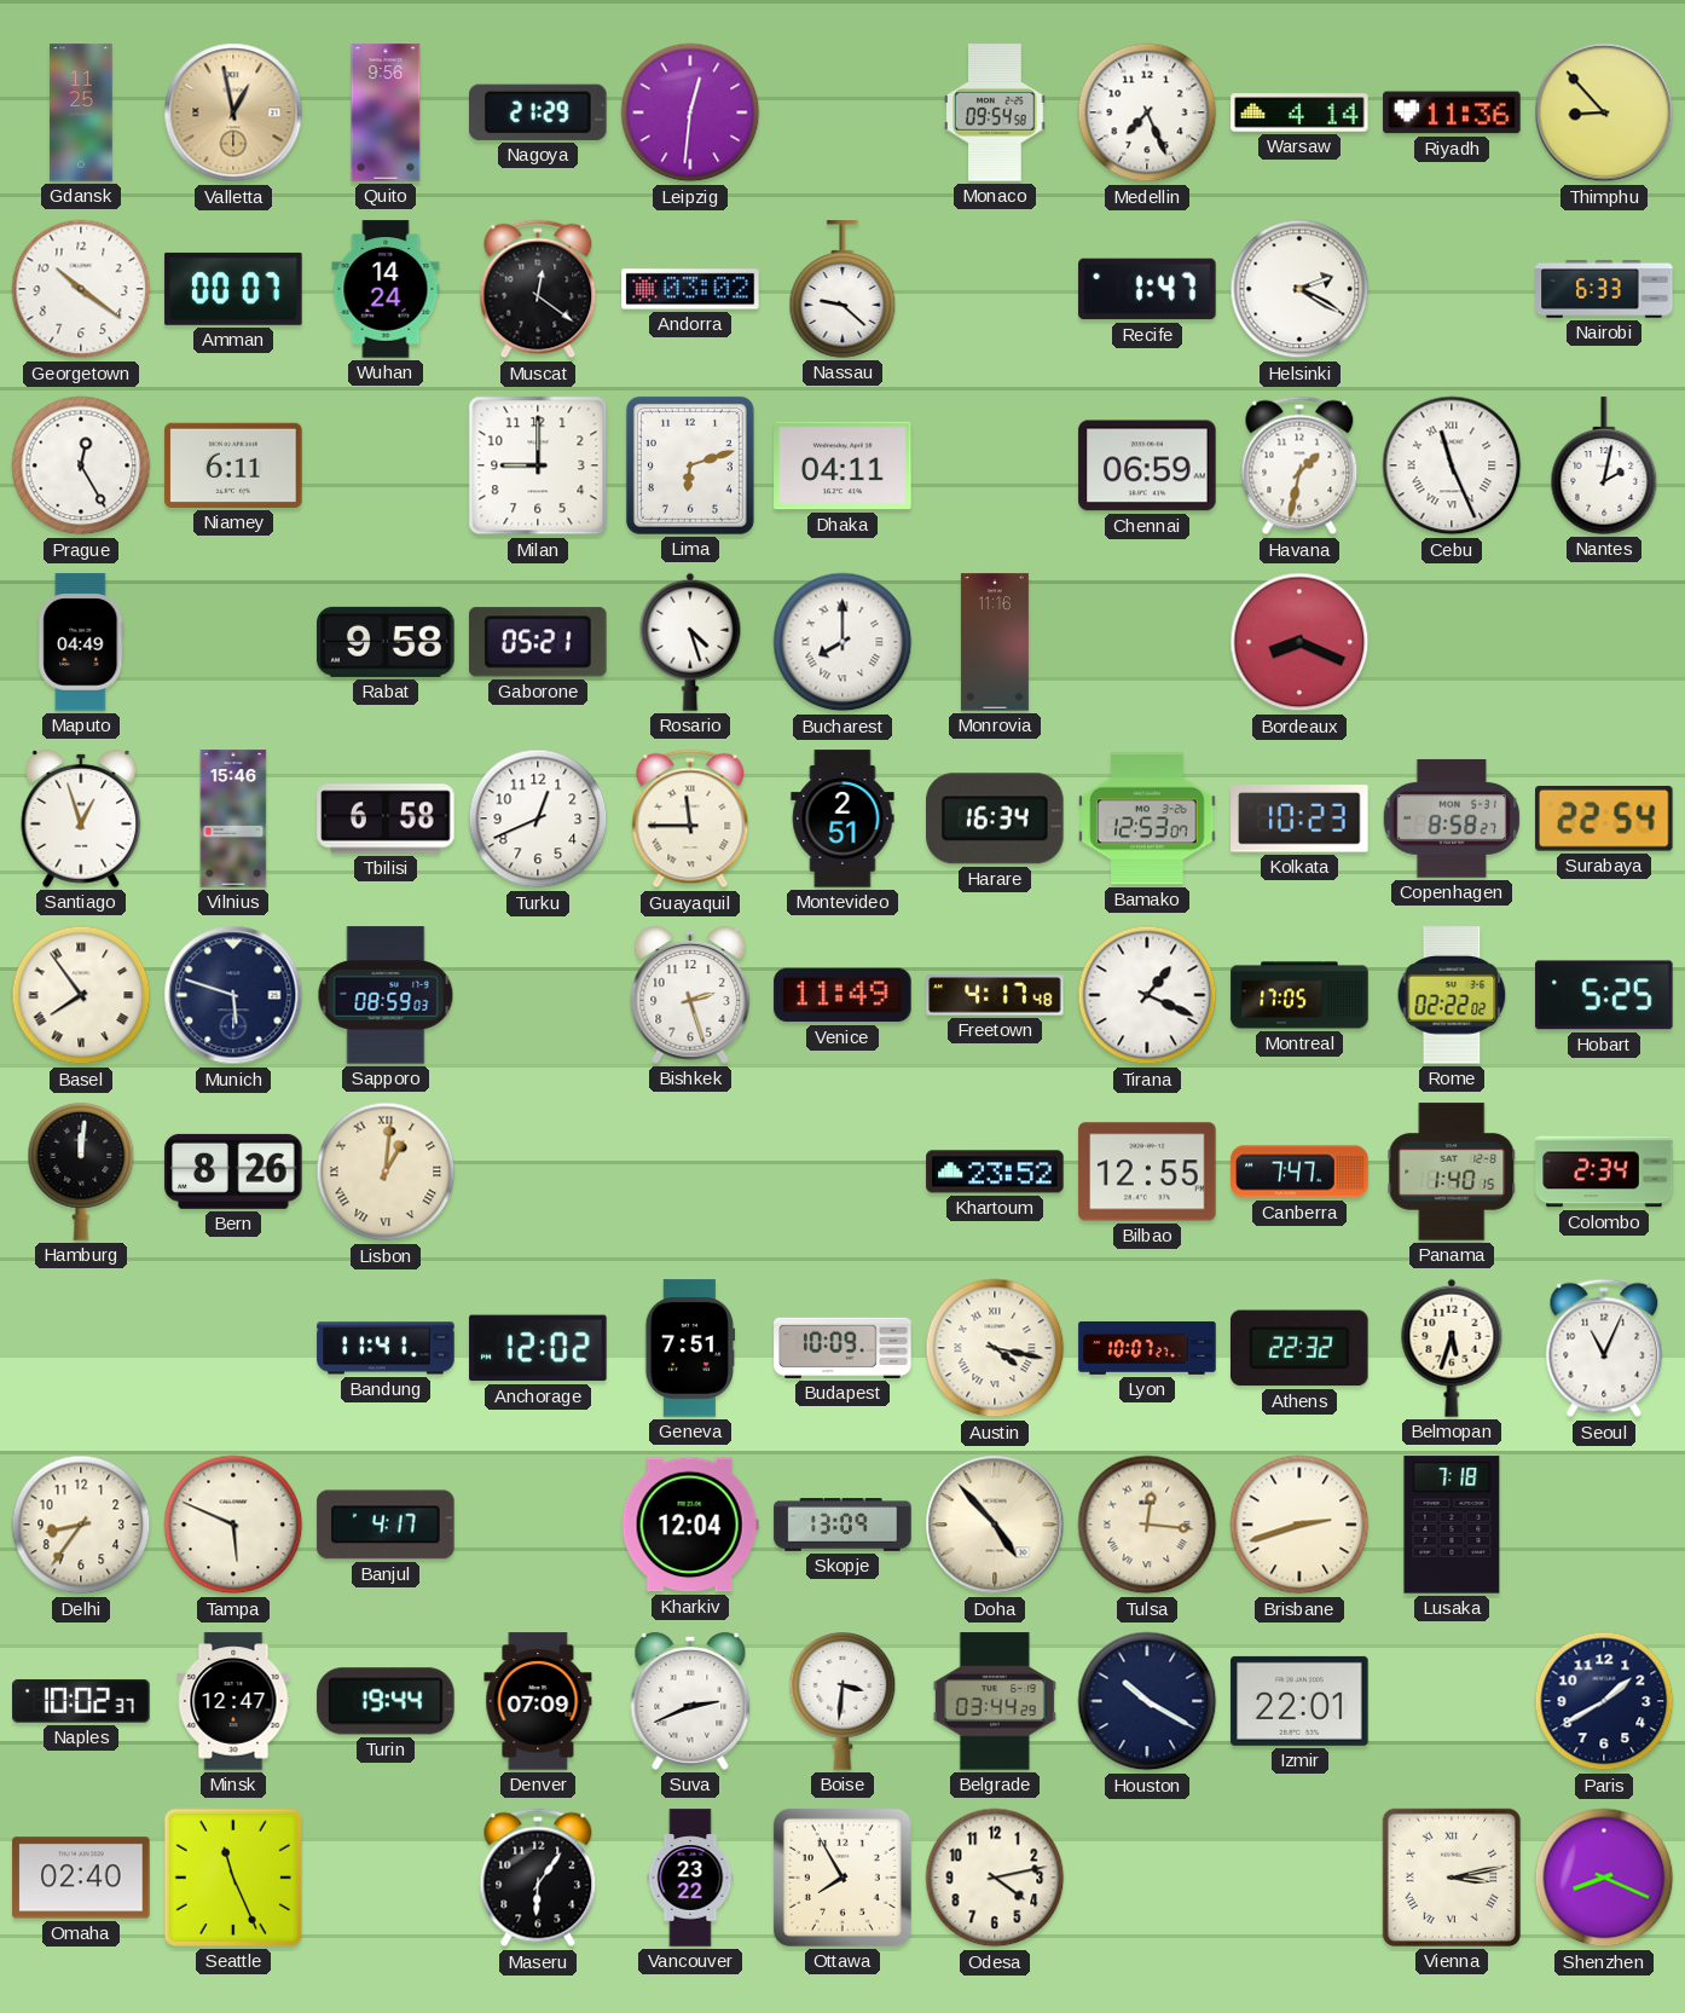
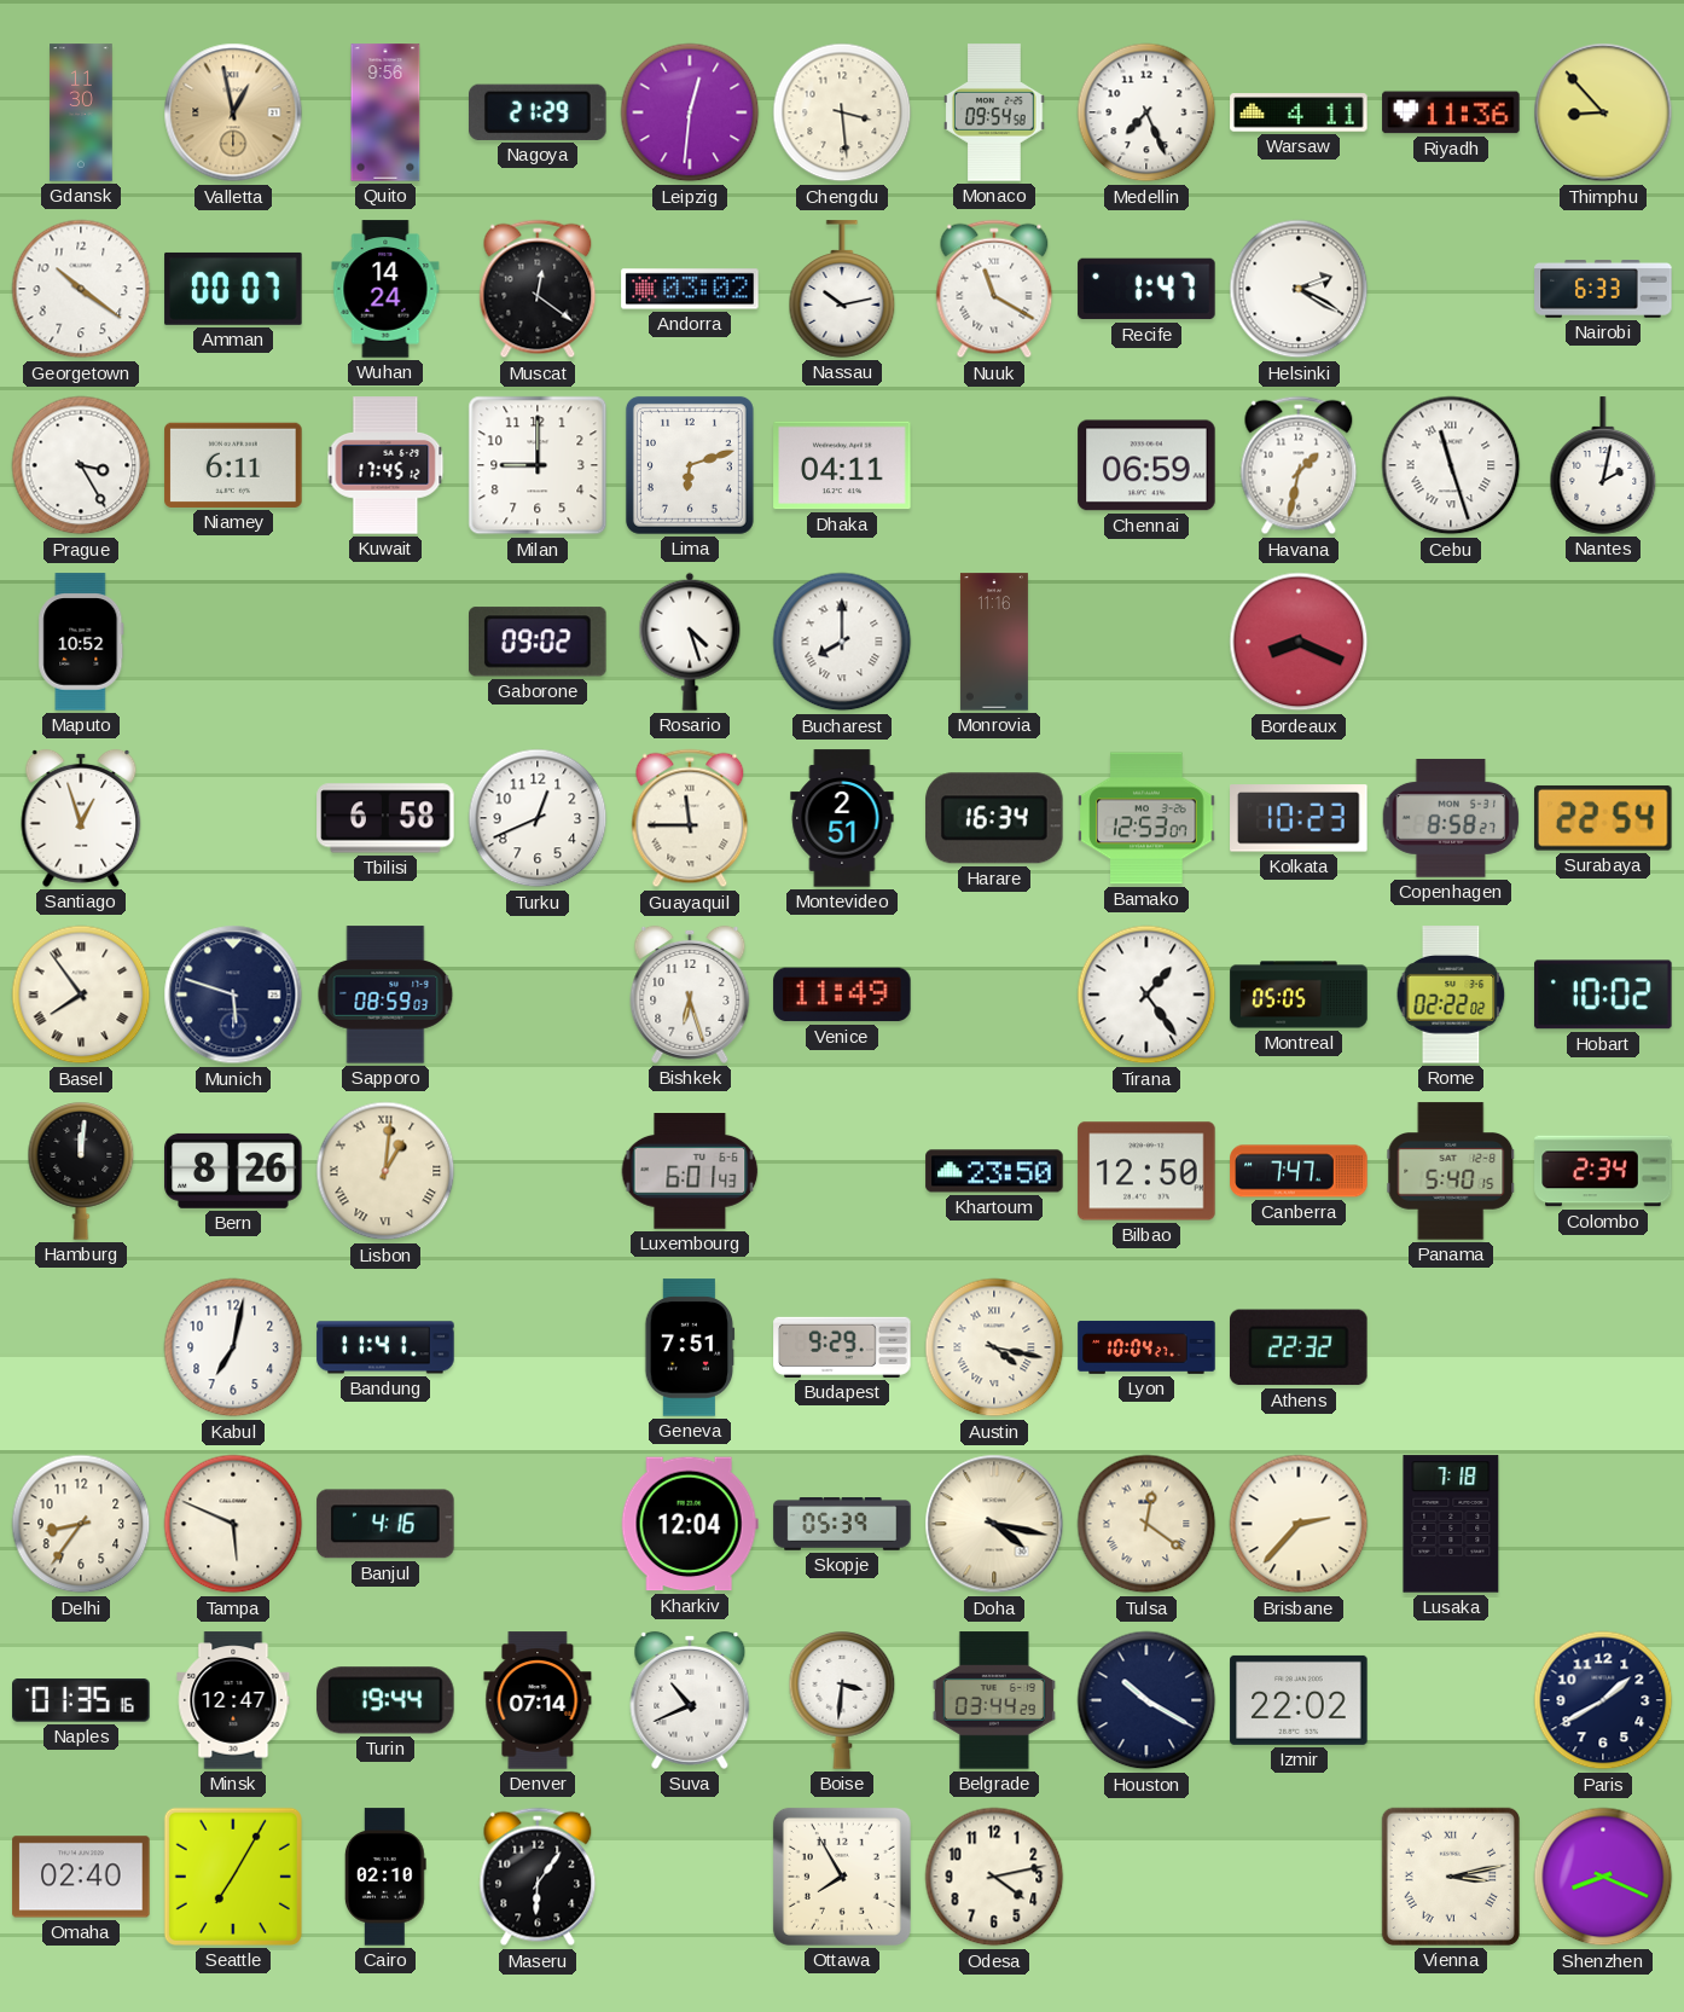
Gdansk: 11:25 -> 11:30
Chengdu: none -> 3:29
Warsaw: 4:14 -> 4:11
Nassau: 9:22 -> 10:13
Nuuk: none -> 11:20
Prague: 12:25 -> 3:25
Kuwait: none -> 17:45
Cebu: 11:26 -> 11:27
Maputo: 04:49 -> 10:52
Rabat: 9:58 -> none
Gaborone: 05:21 -> 09:02
Vilnius: 15:46 -> none
Bishkek: 2:27 -> 6:27
Freetown: 4:17 -> none
Tirana: 1:19 -> 1:24
Montreal: 17:05 -> 05:05
Hobart: 5:25 -> 10:02
Luxembourg: none -> 6:01
Khartoum: 23:52 -> 23:50
Bilbao: 12:55 -> 12:50
Panama: 1:40 -> 5:40
Kabul: none -> 7:02
Anchorage: 12:02 -> none
Budapest: 10:09 -> 9:29
Lyon: 10:07 -> 10:04
Belmopan: 5:33 -> none
Seoul: 11:04 -> none
Banjul: 4:17 -> 4:16
Skopje: 13:09 -> 05:39
Doha: 4:53 -> 4:17
Tulsa: 12:16 -> 12:21
Brisbane: 2:42 -> 2:37
Naples: 10:02 -> 01:35
Denver: 07:09 -> 07:14
Suva: 2:41 -> 10:41
Izmir: 22:01 -> 22:02
Seattle: 11:26 -> 7:05
Cairo: none -> 02:10
Vancouver: 23:22 -> none
